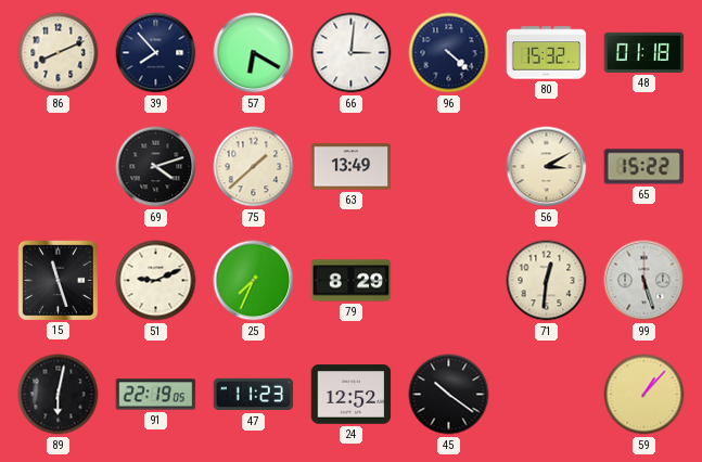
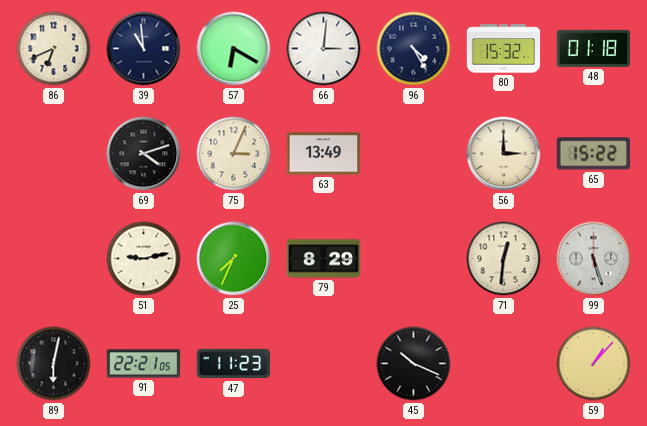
86: 8:11 -> 6:41
39: 7:53 -> 10:59
96: 4:22 -> 4:25
75: 1:38 -> 3:04
56: 3:10 -> 3:00
15: 11:27 -> none
51: 9:11 -> 9:13
91: 22:19 -> 22:21
24: 12:52 -> none
45: 10:21 -> 10:19
